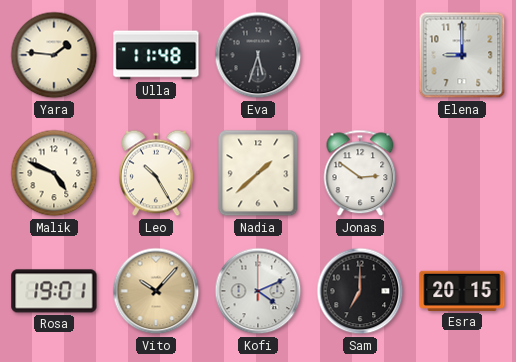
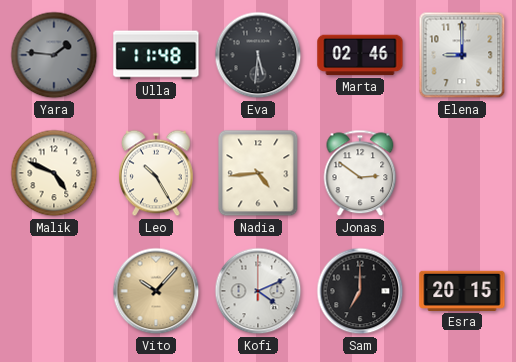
Yara dial: cream -> grey
Eva: 5:33 -> 5:31
Marta: none -> 02:46
Nadia: 1:38 -> 4:44
Rosa: 19:01 -> none
